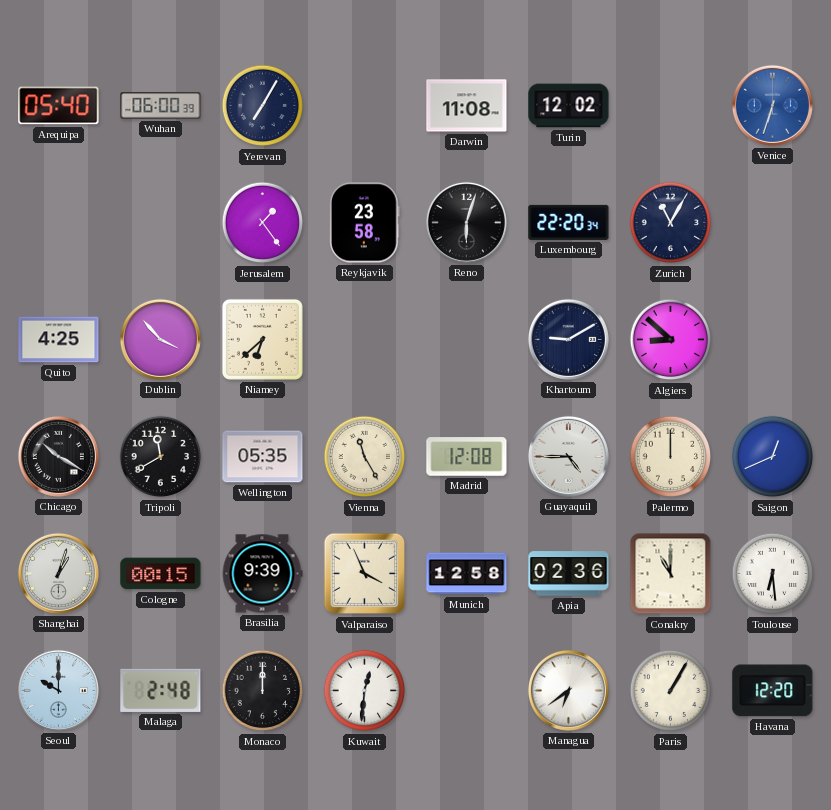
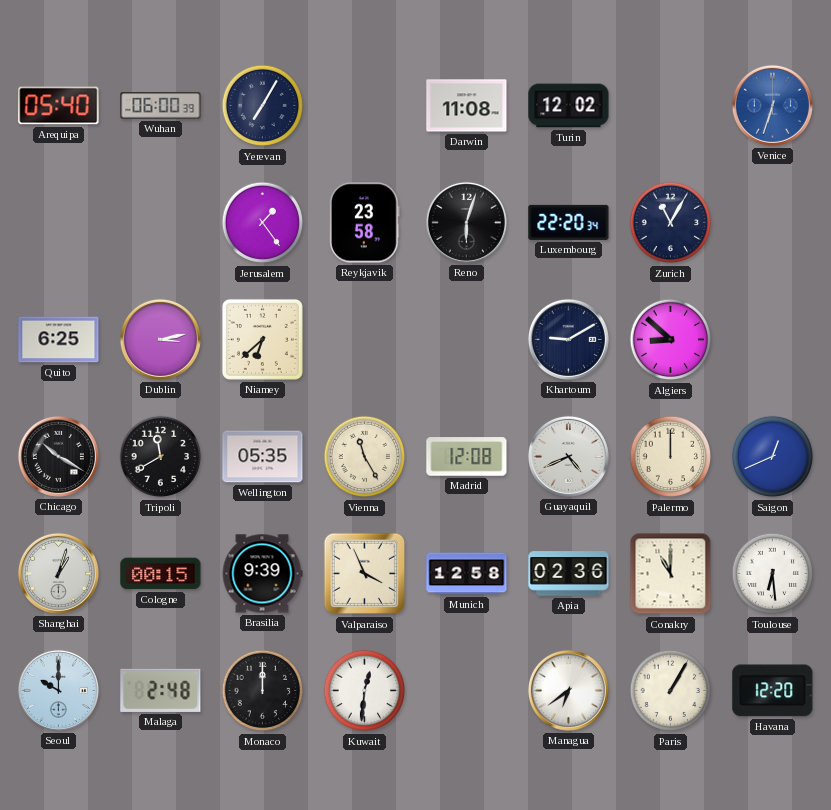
Quito: 4:25 -> 6:25
Dublin: 3:53 -> 3:13
Guayaquil: 4:45 -> 4:41
